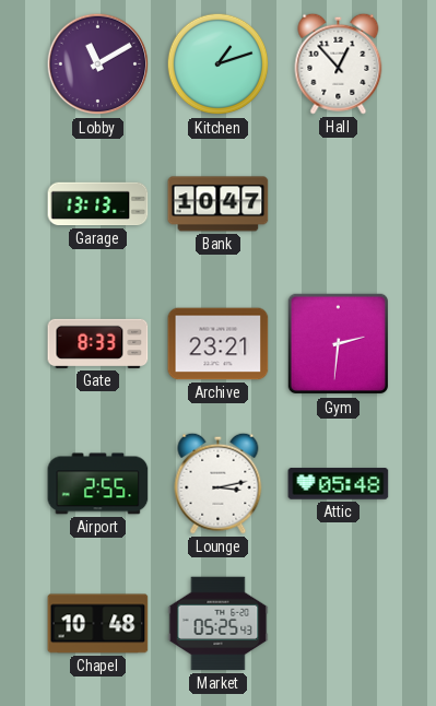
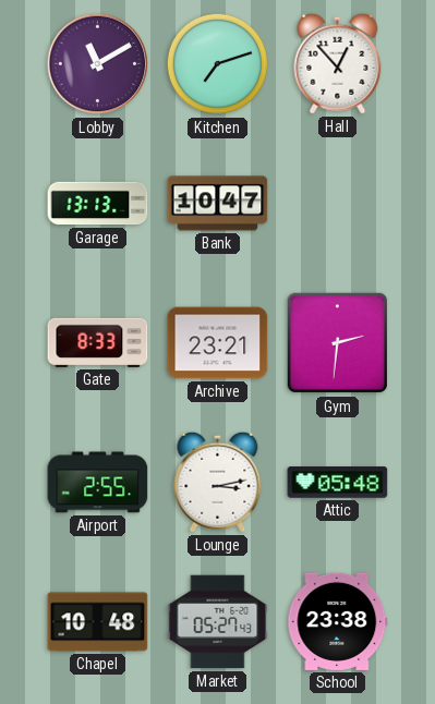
Kitchen: 1:12 -> 7:12
Market: 05:25 -> 05:27
School: none -> 23:38
